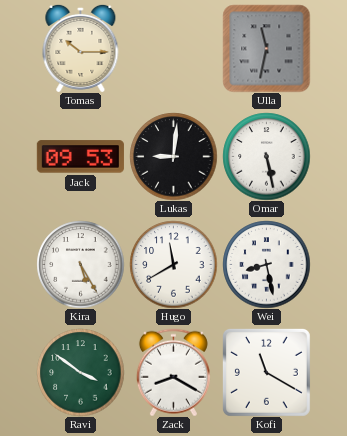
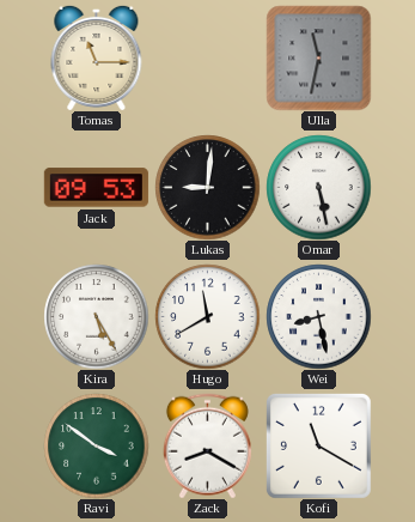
Tomas: 10:15 -> 11:15
